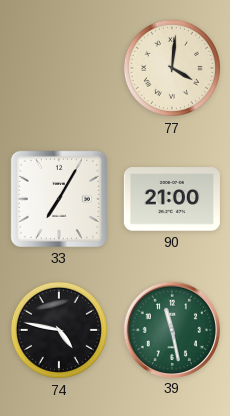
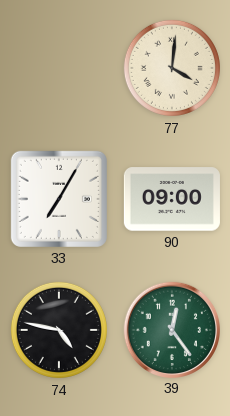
90: 21:00 -> 09:00
39: 11:28 -> 12:24
